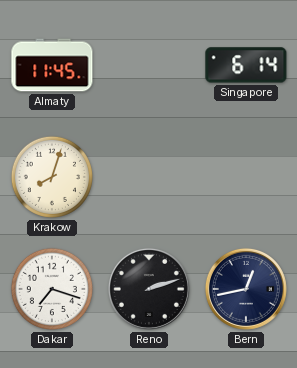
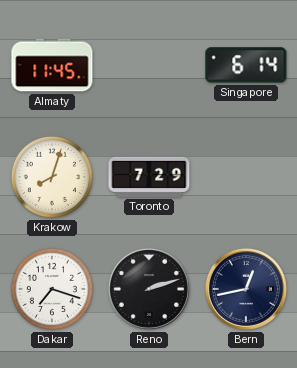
Toronto: none -> 7:29
